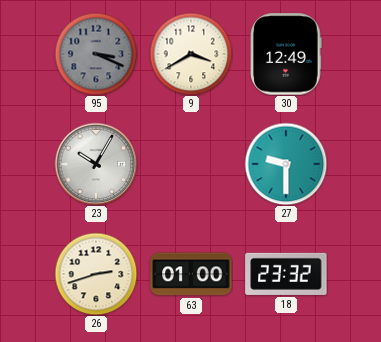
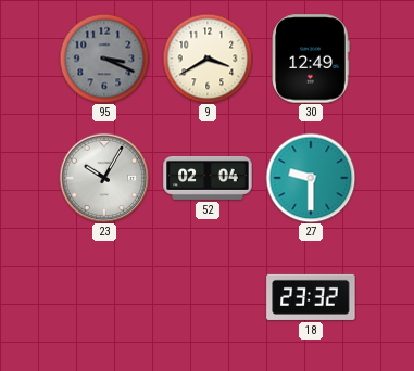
52: none -> 02:04
26: 2:42 -> none
63: 01:00 -> none
